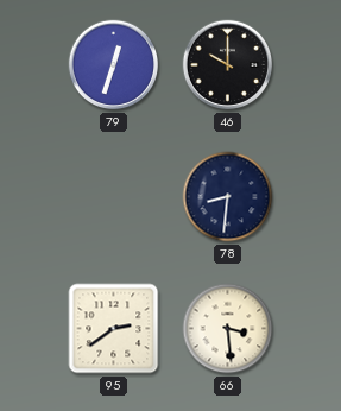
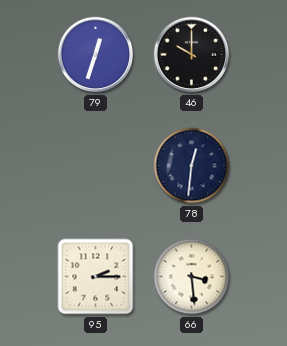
78: 8:31 -> 12:31
95: 2:39 -> 2:15
